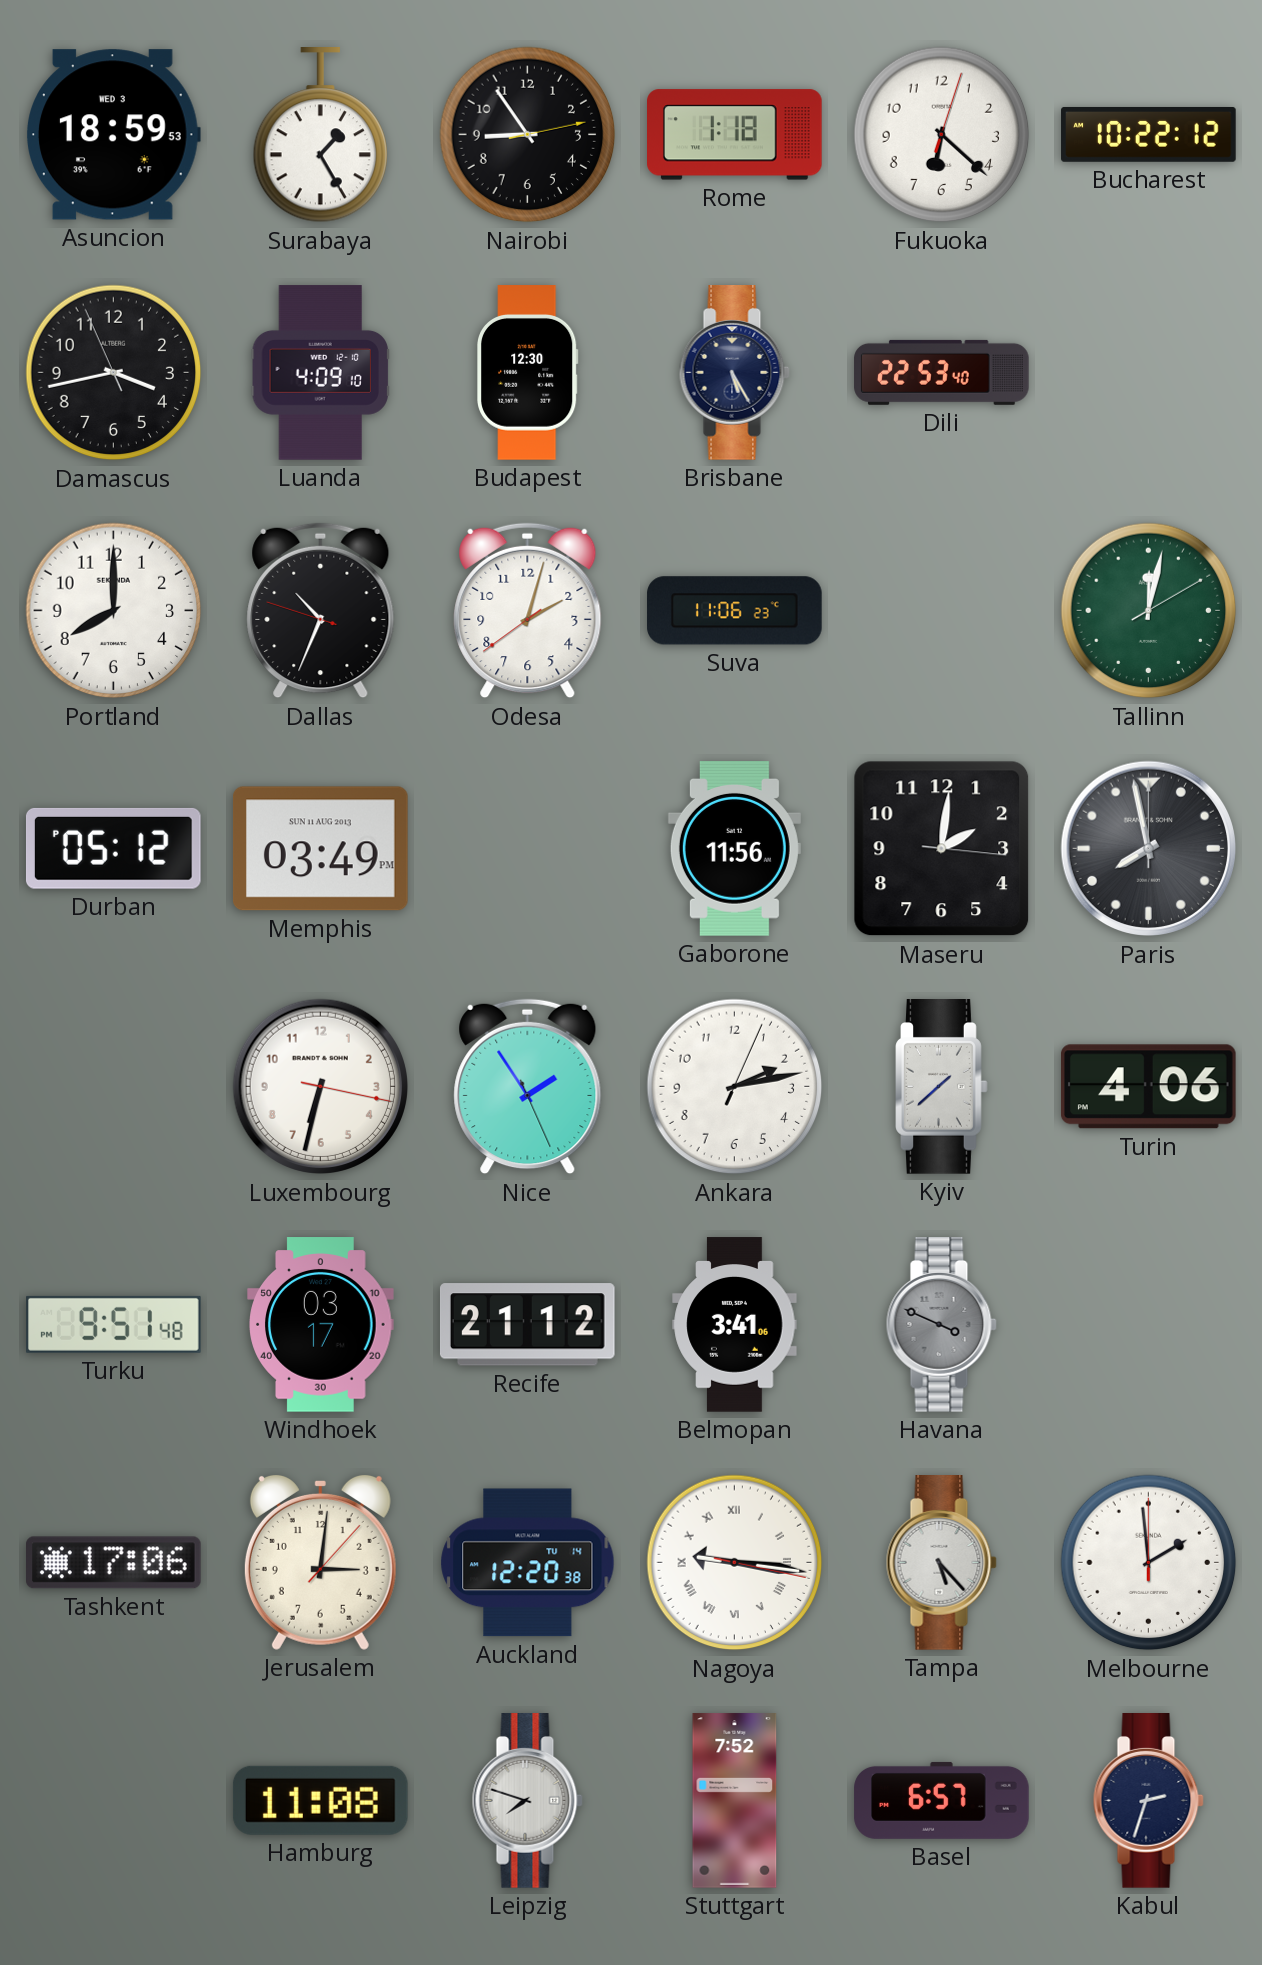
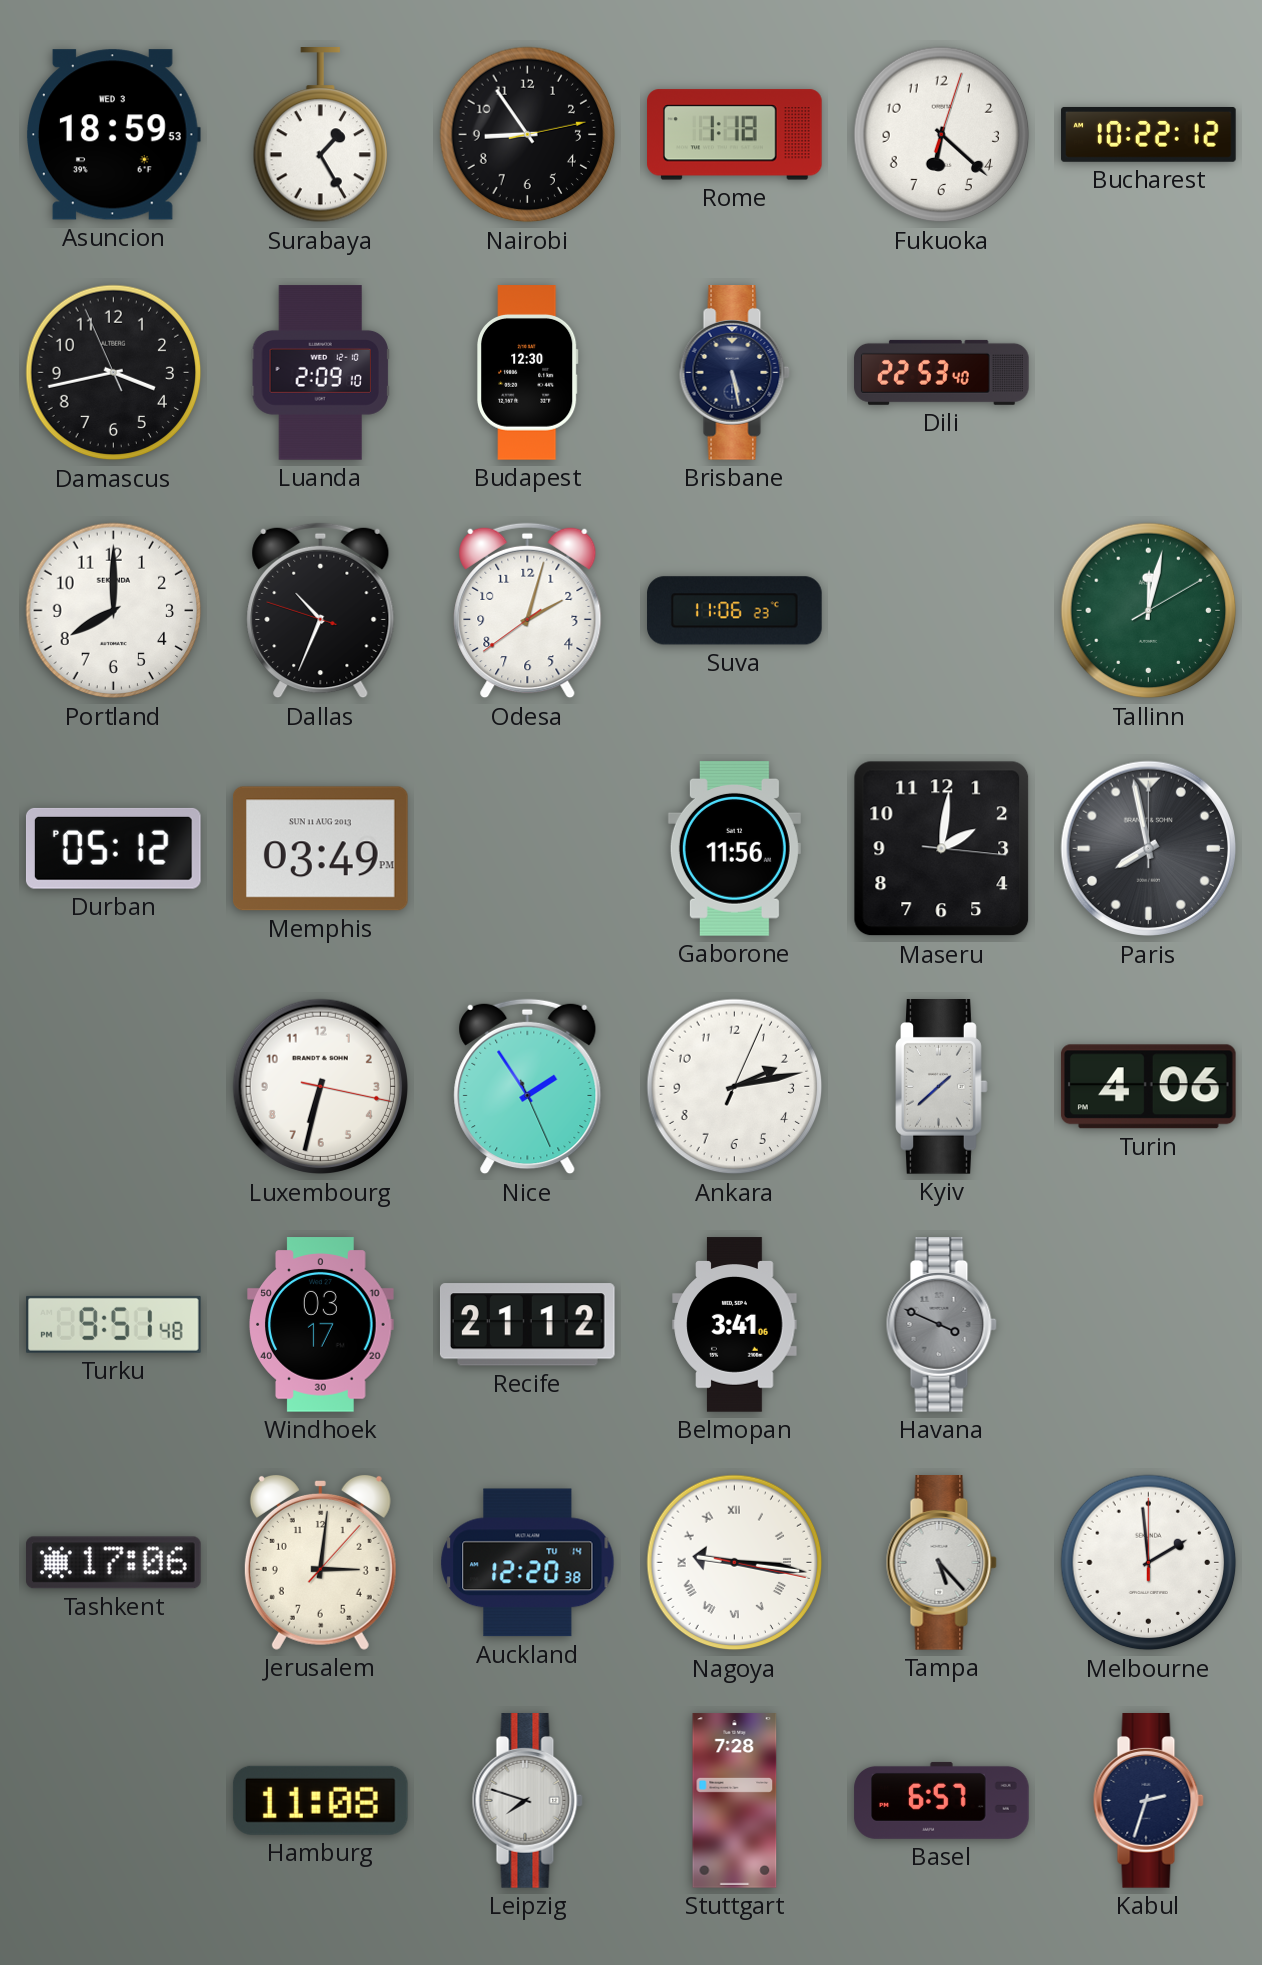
Luanda: 4:09 -> 2:09
Brisbane: 5:25 -> 5:28
Stuttgart: 7:52 -> 7:28
